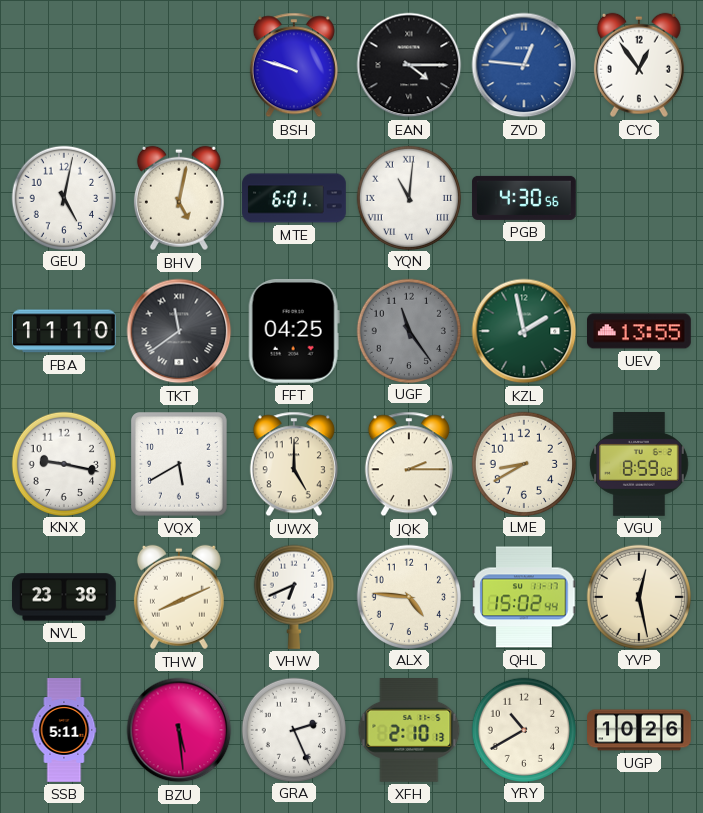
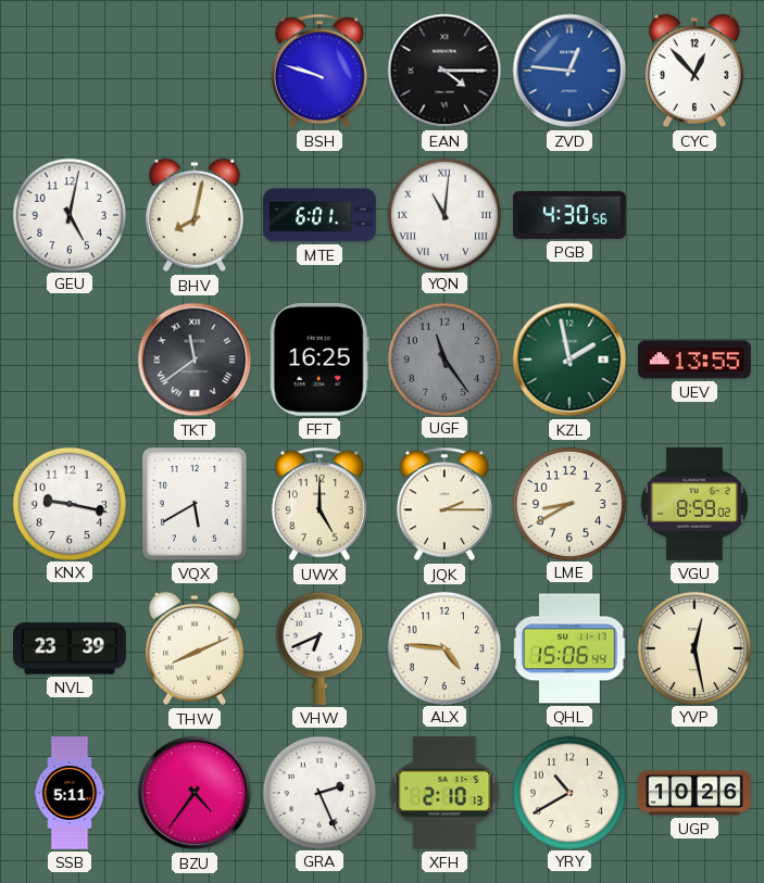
CYC: 12:54 -> 12:53
BHV: 5:02 -> 8:02
FBA: 11:10 -> none
FFT: 04:25 -> 16:25
NVL: 23:38 -> 23:39
QHL: 15:02 -> 15:06
BZU: 5:29 -> 4:36
